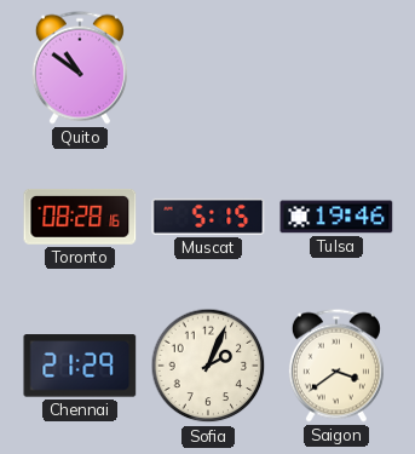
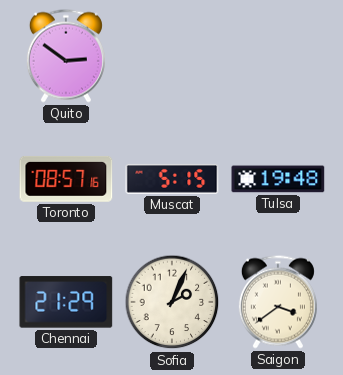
Quito: 10:51 -> 2:51
Toronto: 08:28 -> 08:57
Tulsa: 19:46 -> 19:48
